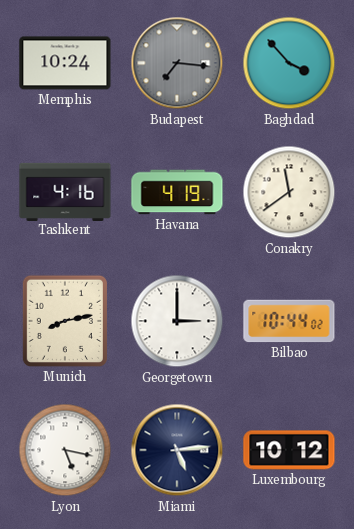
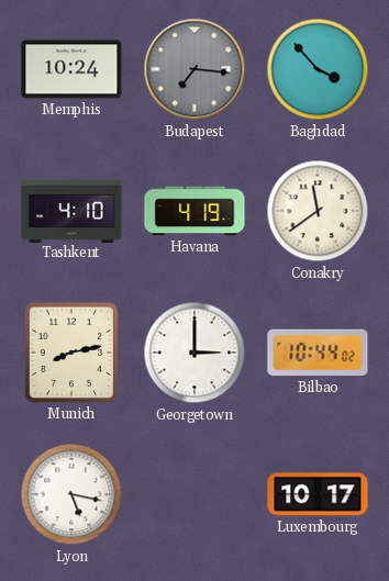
Tashkent: 4:16 -> 4:10
Miami: 5:14 -> none
Luxembourg: 10:12 -> 10:17
